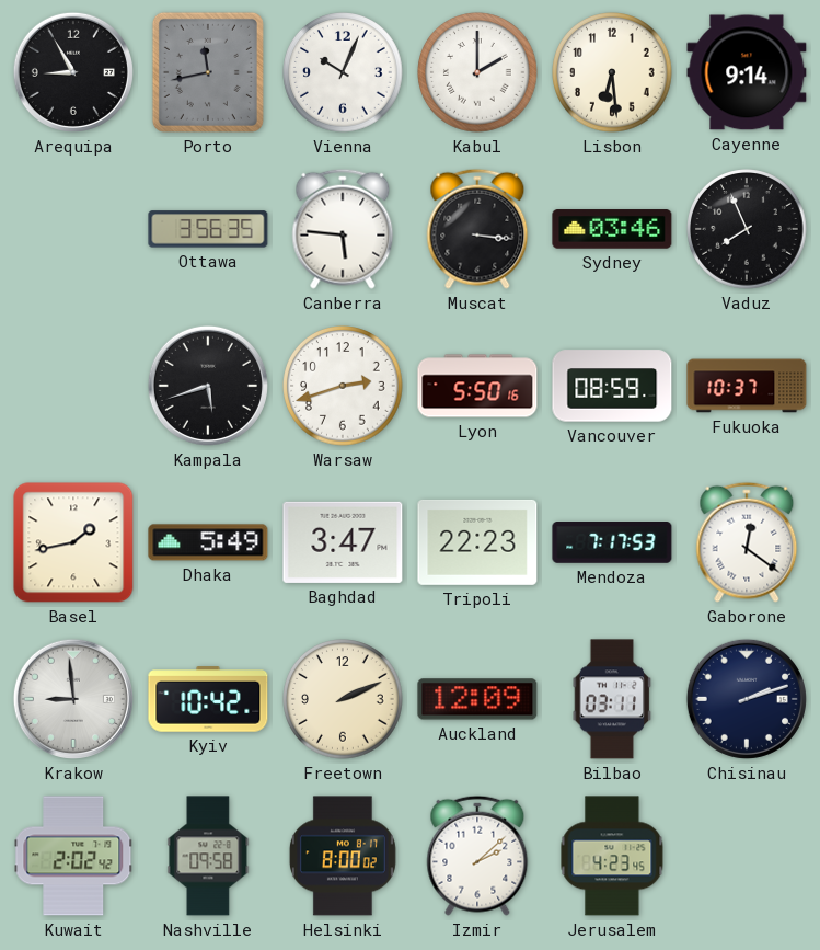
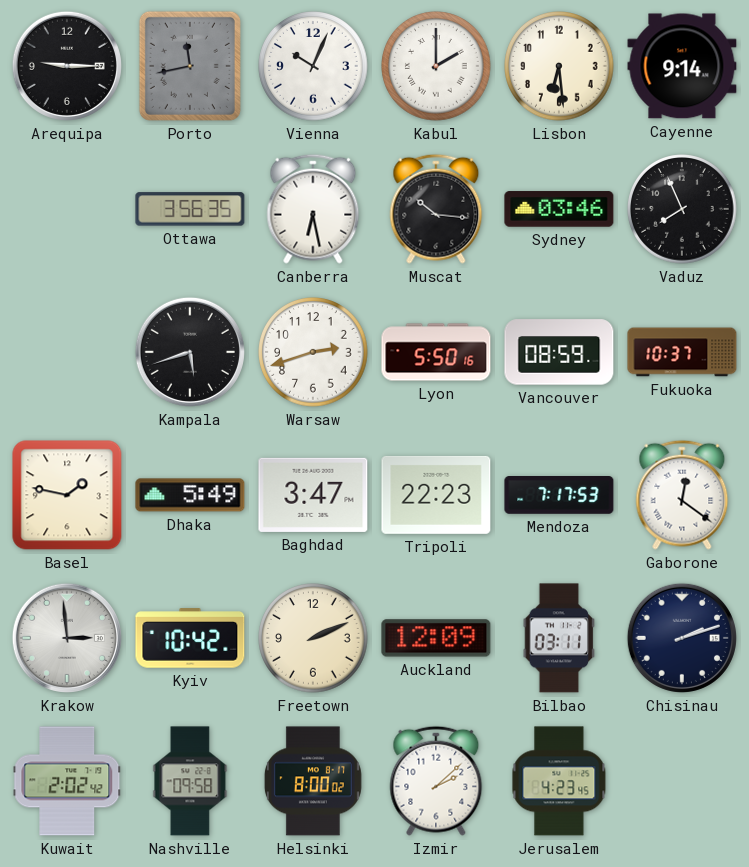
Arequipa: 8:55 -> 9:15
Canberra: 5:46 -> 6:28
Muscat: 3:16 -> 10:16
Basel: 1:43 -> 1:47
Krakow: 8:59 -> 2:59
